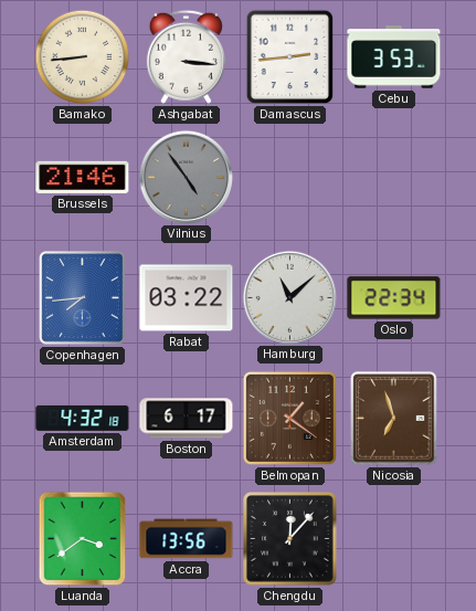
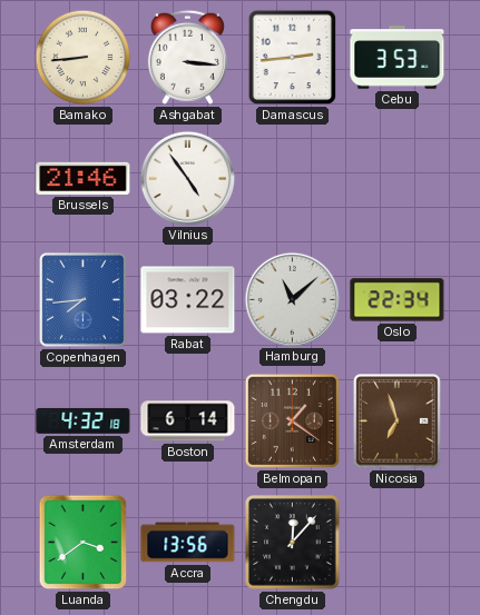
Vilnius dial: grey -> white
Boston: 6:17 -> 6:14
